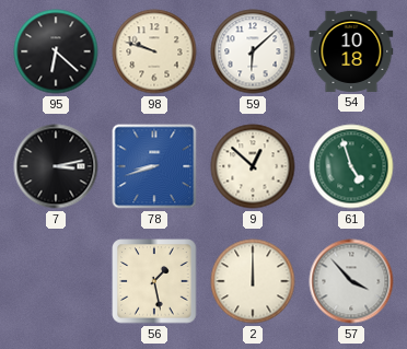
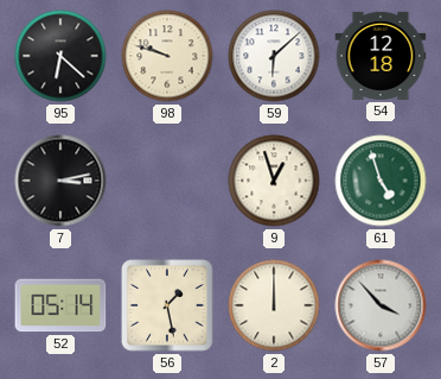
54: 10:18 -> 12:18
78: 8:42 -> none
9: 12:52 -> 12:57
52: none -> 05:14
